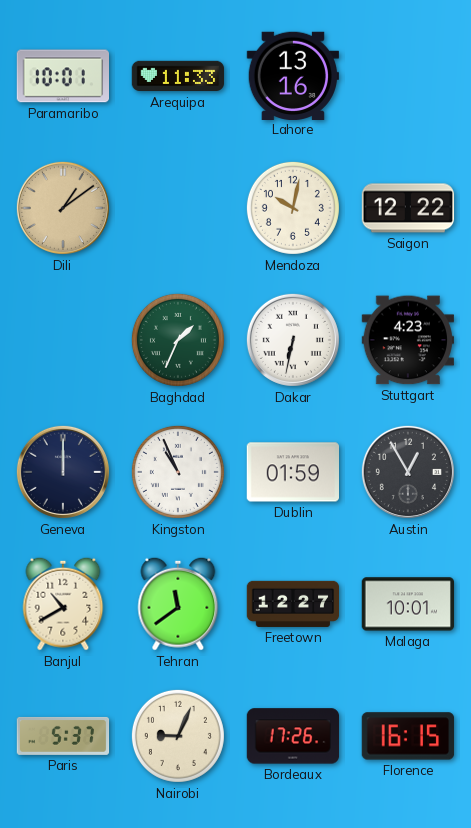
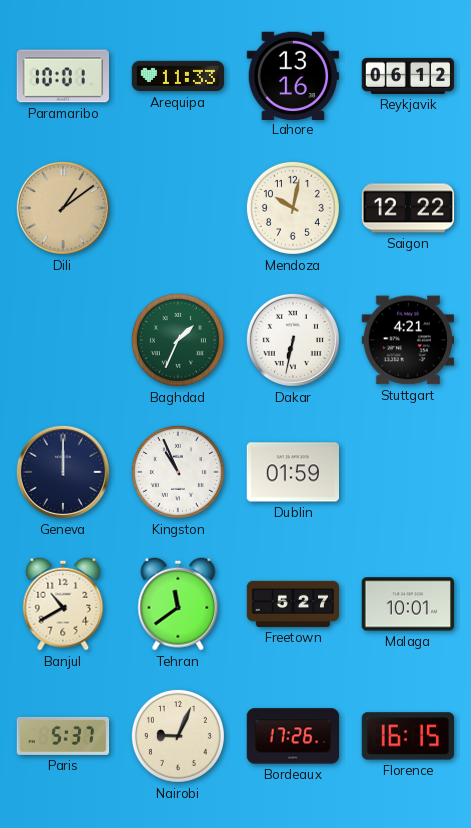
Reykjavik: none -> 06:12
Stuttgart: 4:23 -> 4:21
Austin: 12:55 -> none
Freetown: 12:27 -> 5:27
